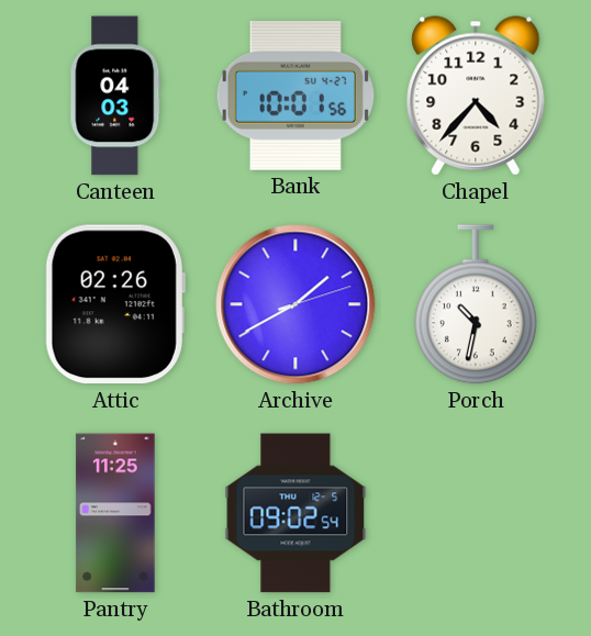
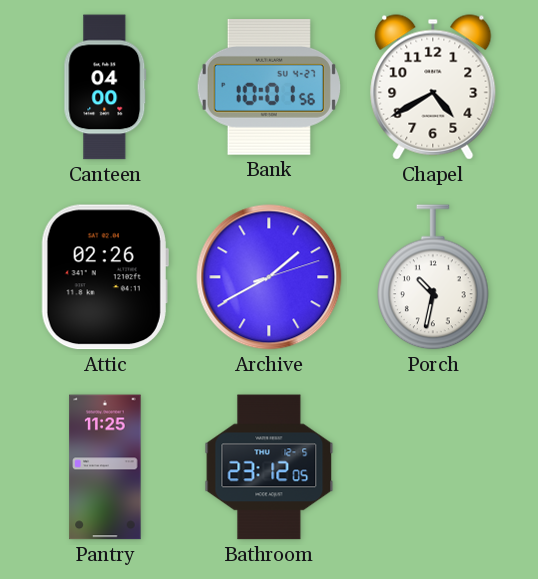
Canteen: 04:03 -> 04:00
Chapel: 4:37 -> 4:40
Bathroom: 09:02 -> 23:12
